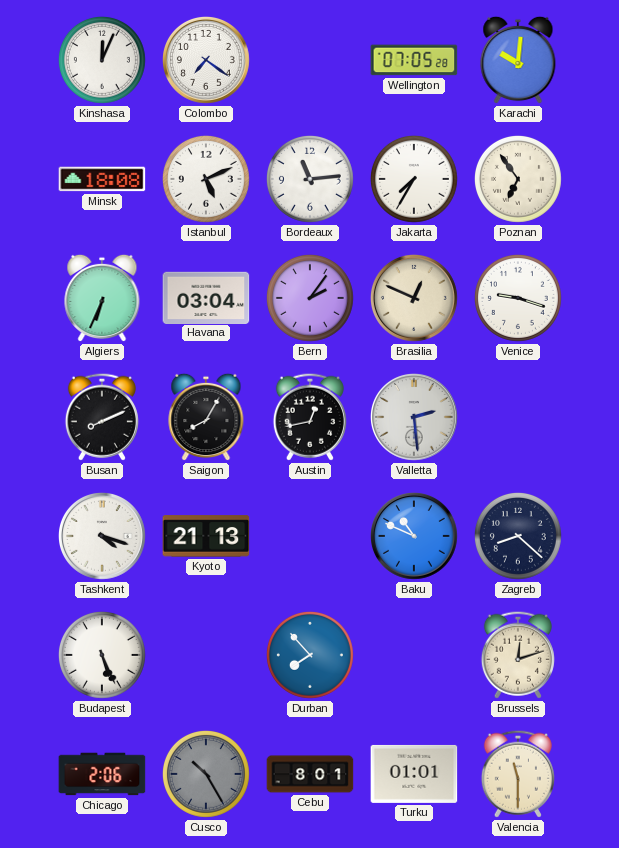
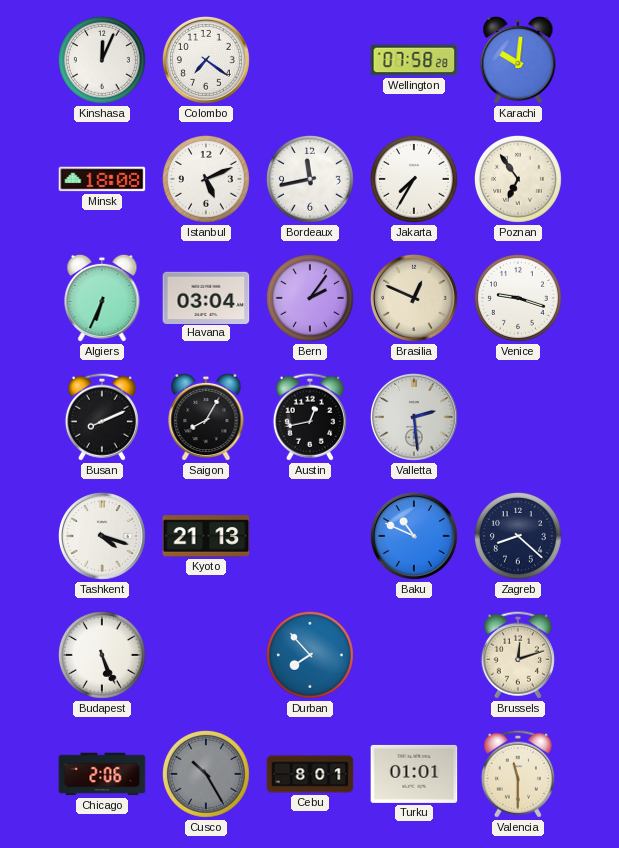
Wellington: 07:05 -> 07:58
Bordeaux: 11:14 -> 11:43
